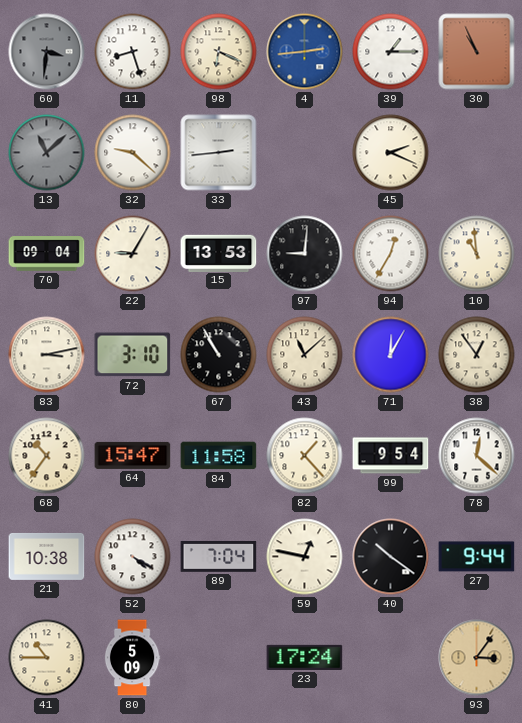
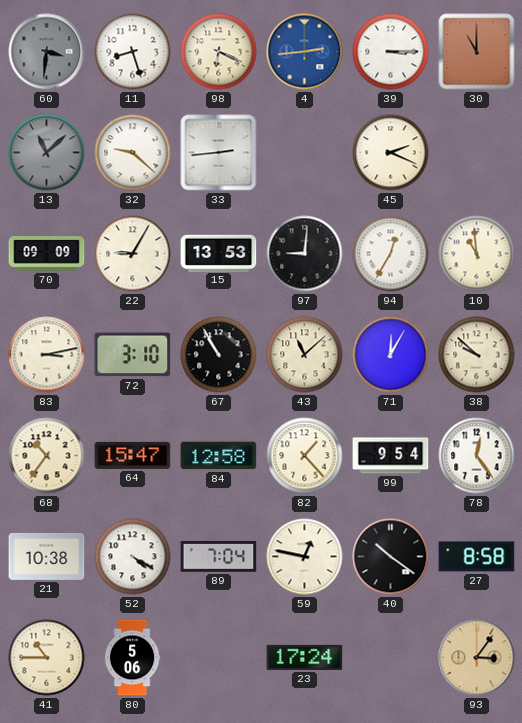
39: 1:15 -> 3:15
30: 10:56 -> 11:00
70: 09:04 -> 09:09
38: 12:54 -> 9:52
84: 11:58 -> 12:58
78: 12:22 -> 12:24
27: 9:44 -> 8:58
80: 5:09 -> 5:06
